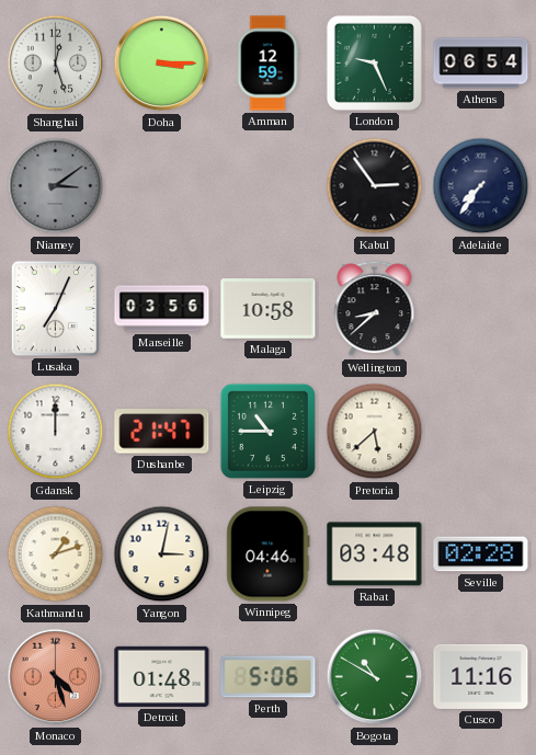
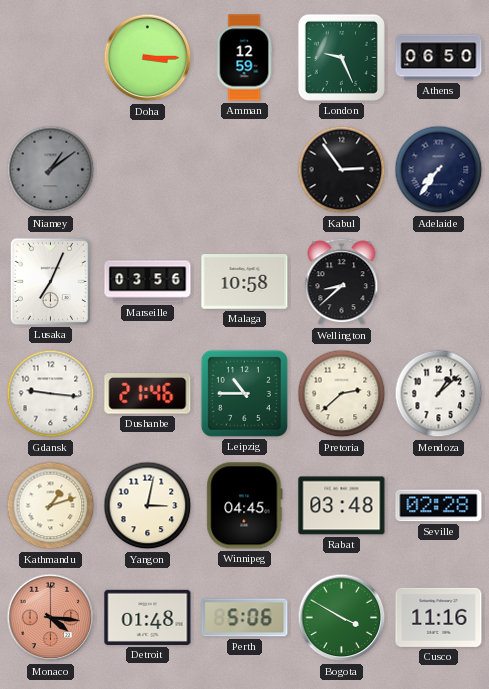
Shanghai: 12:27 -> none
Athens: 06:54 -> 06:50
Niamey: 3:09 -> 1:09
Gdansk: 12:00 -> 9:16
Dushanbe: 21:47 -> 21:46
Pretoria: 5:38 -> 2:38
Mendoza: none -> 1:08
Winnipeg: 04:46 -> 04:45
Monaco: 4:27 -> 4:16
Bogota: 10:50 -> 3:50
